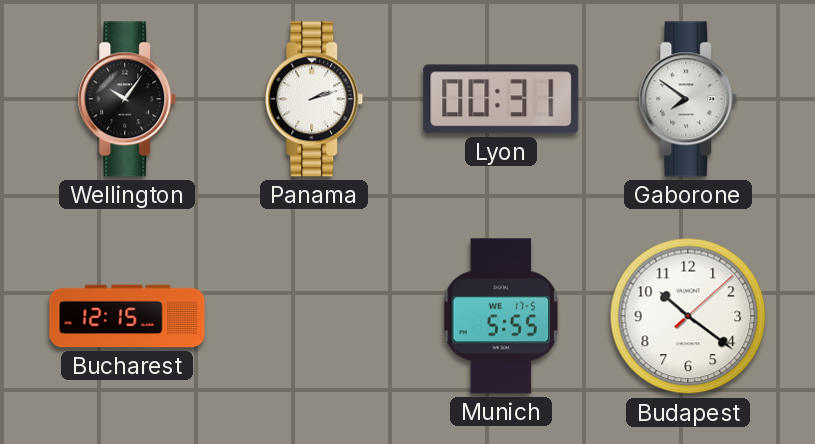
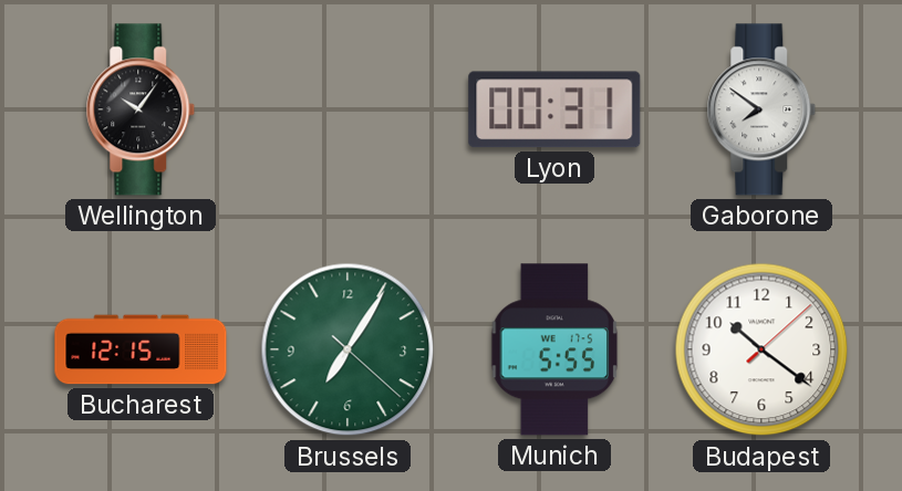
Panama: 2:12 -> none
Brussels: none -> 7:05
